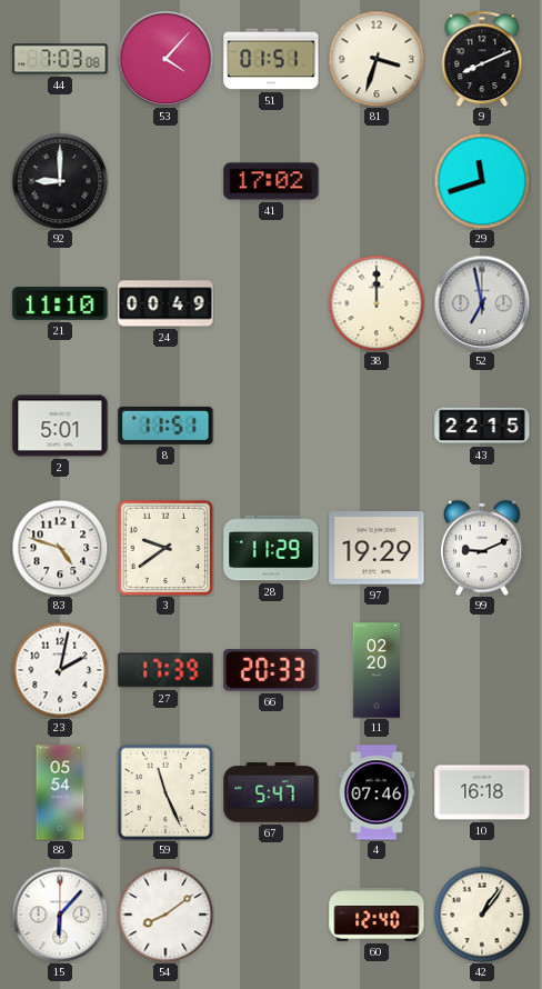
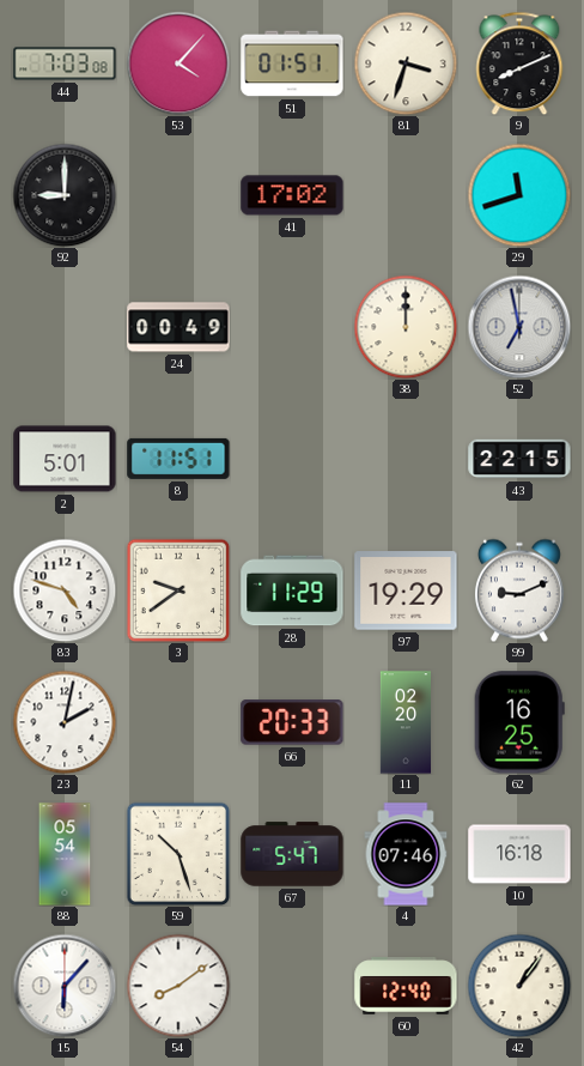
21: 11:10 -> none
27: 17:39 -> none
62: none -> 16:25
59: 11:26 -> 10:27
